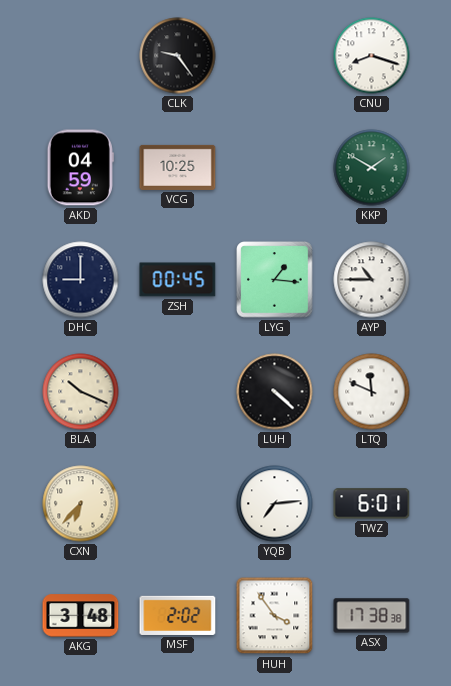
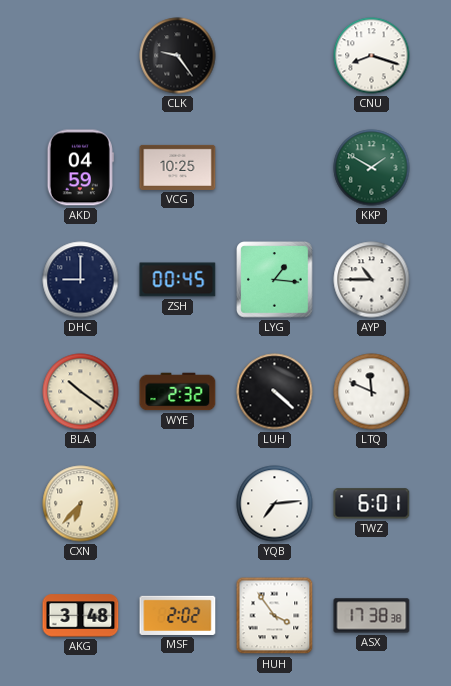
BLA: 10:19 -> 10:21
WYE: none -> 2:32
